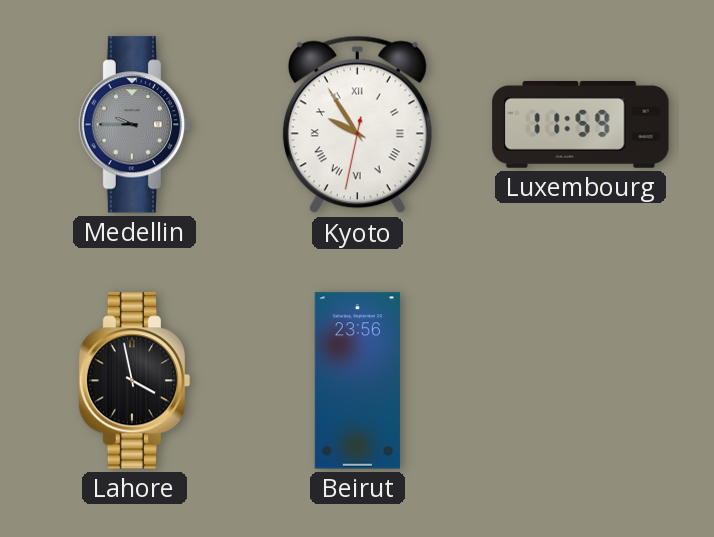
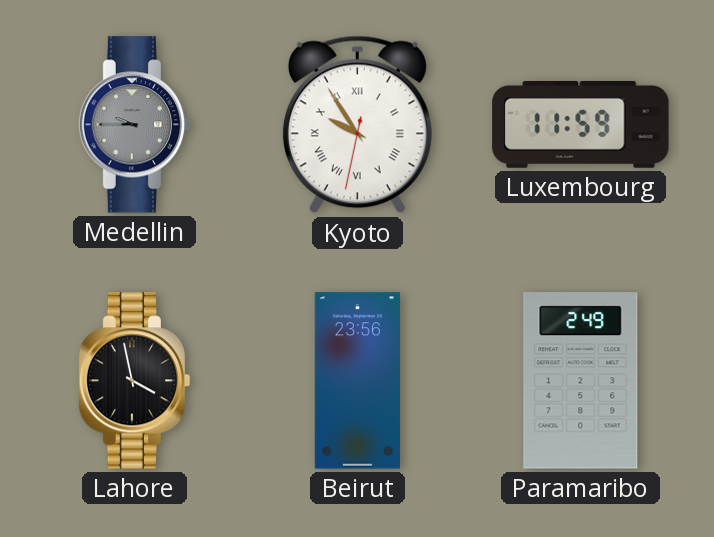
Paramaribo: none -> 2:49
